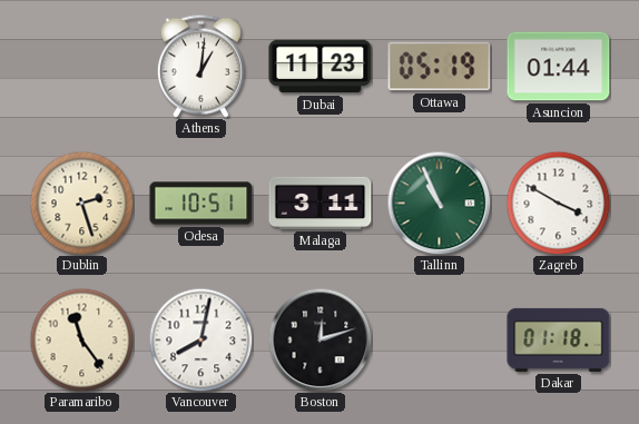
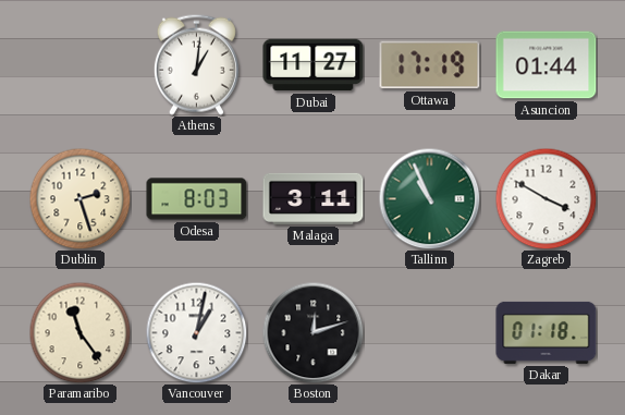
Dubai: 11:23 -> 11:27
Ottawa: 05:19 -> 17:19
Odesa: 10:51 -> 8:03
Vancouver: 8:02 -> 1:02
